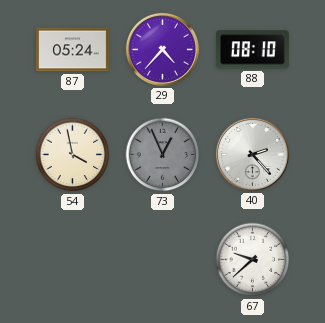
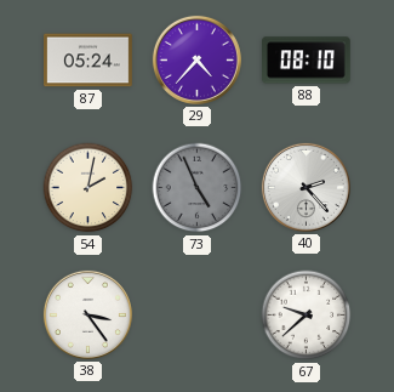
54: 3:58 -> 2:02
73: 12:56 -> 4:56
38: none -> 3:24
